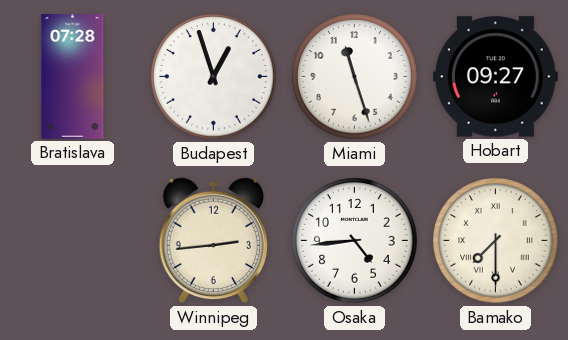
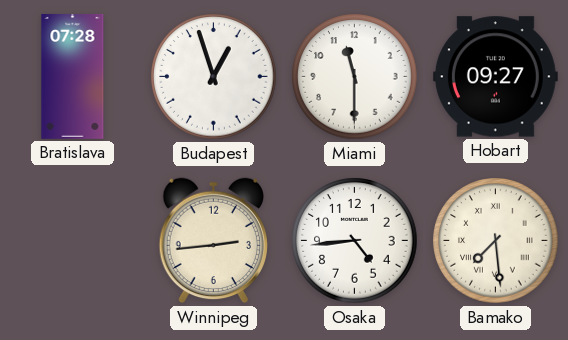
Miami: 11:27 -> 11:30
Bamako: 7:30 -> 7:29
